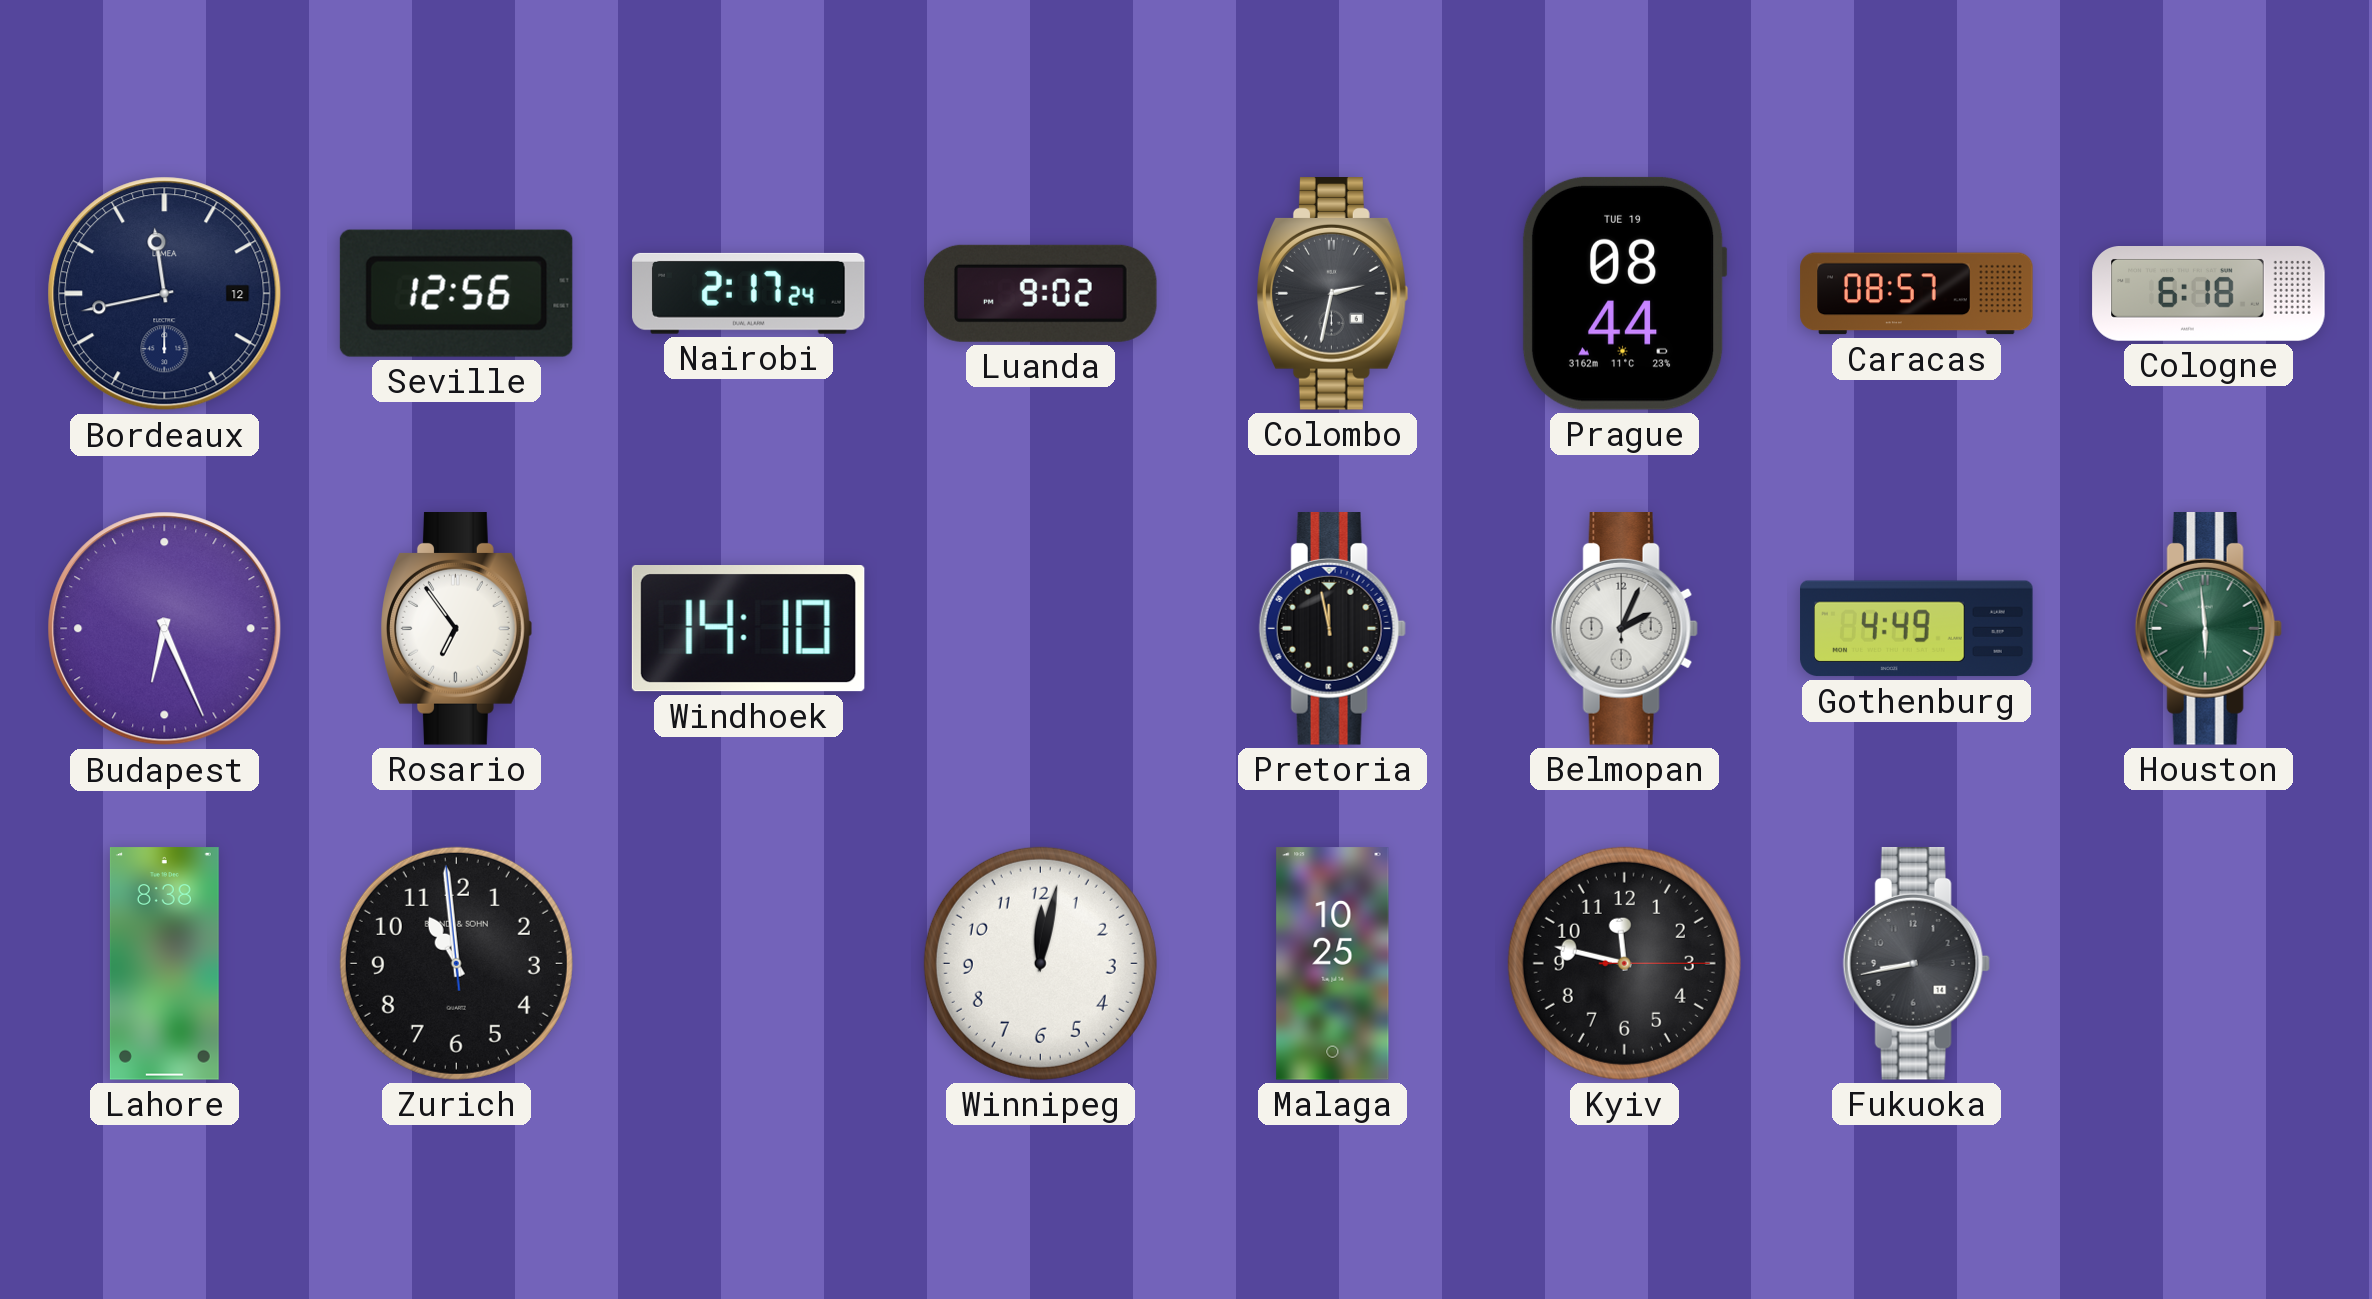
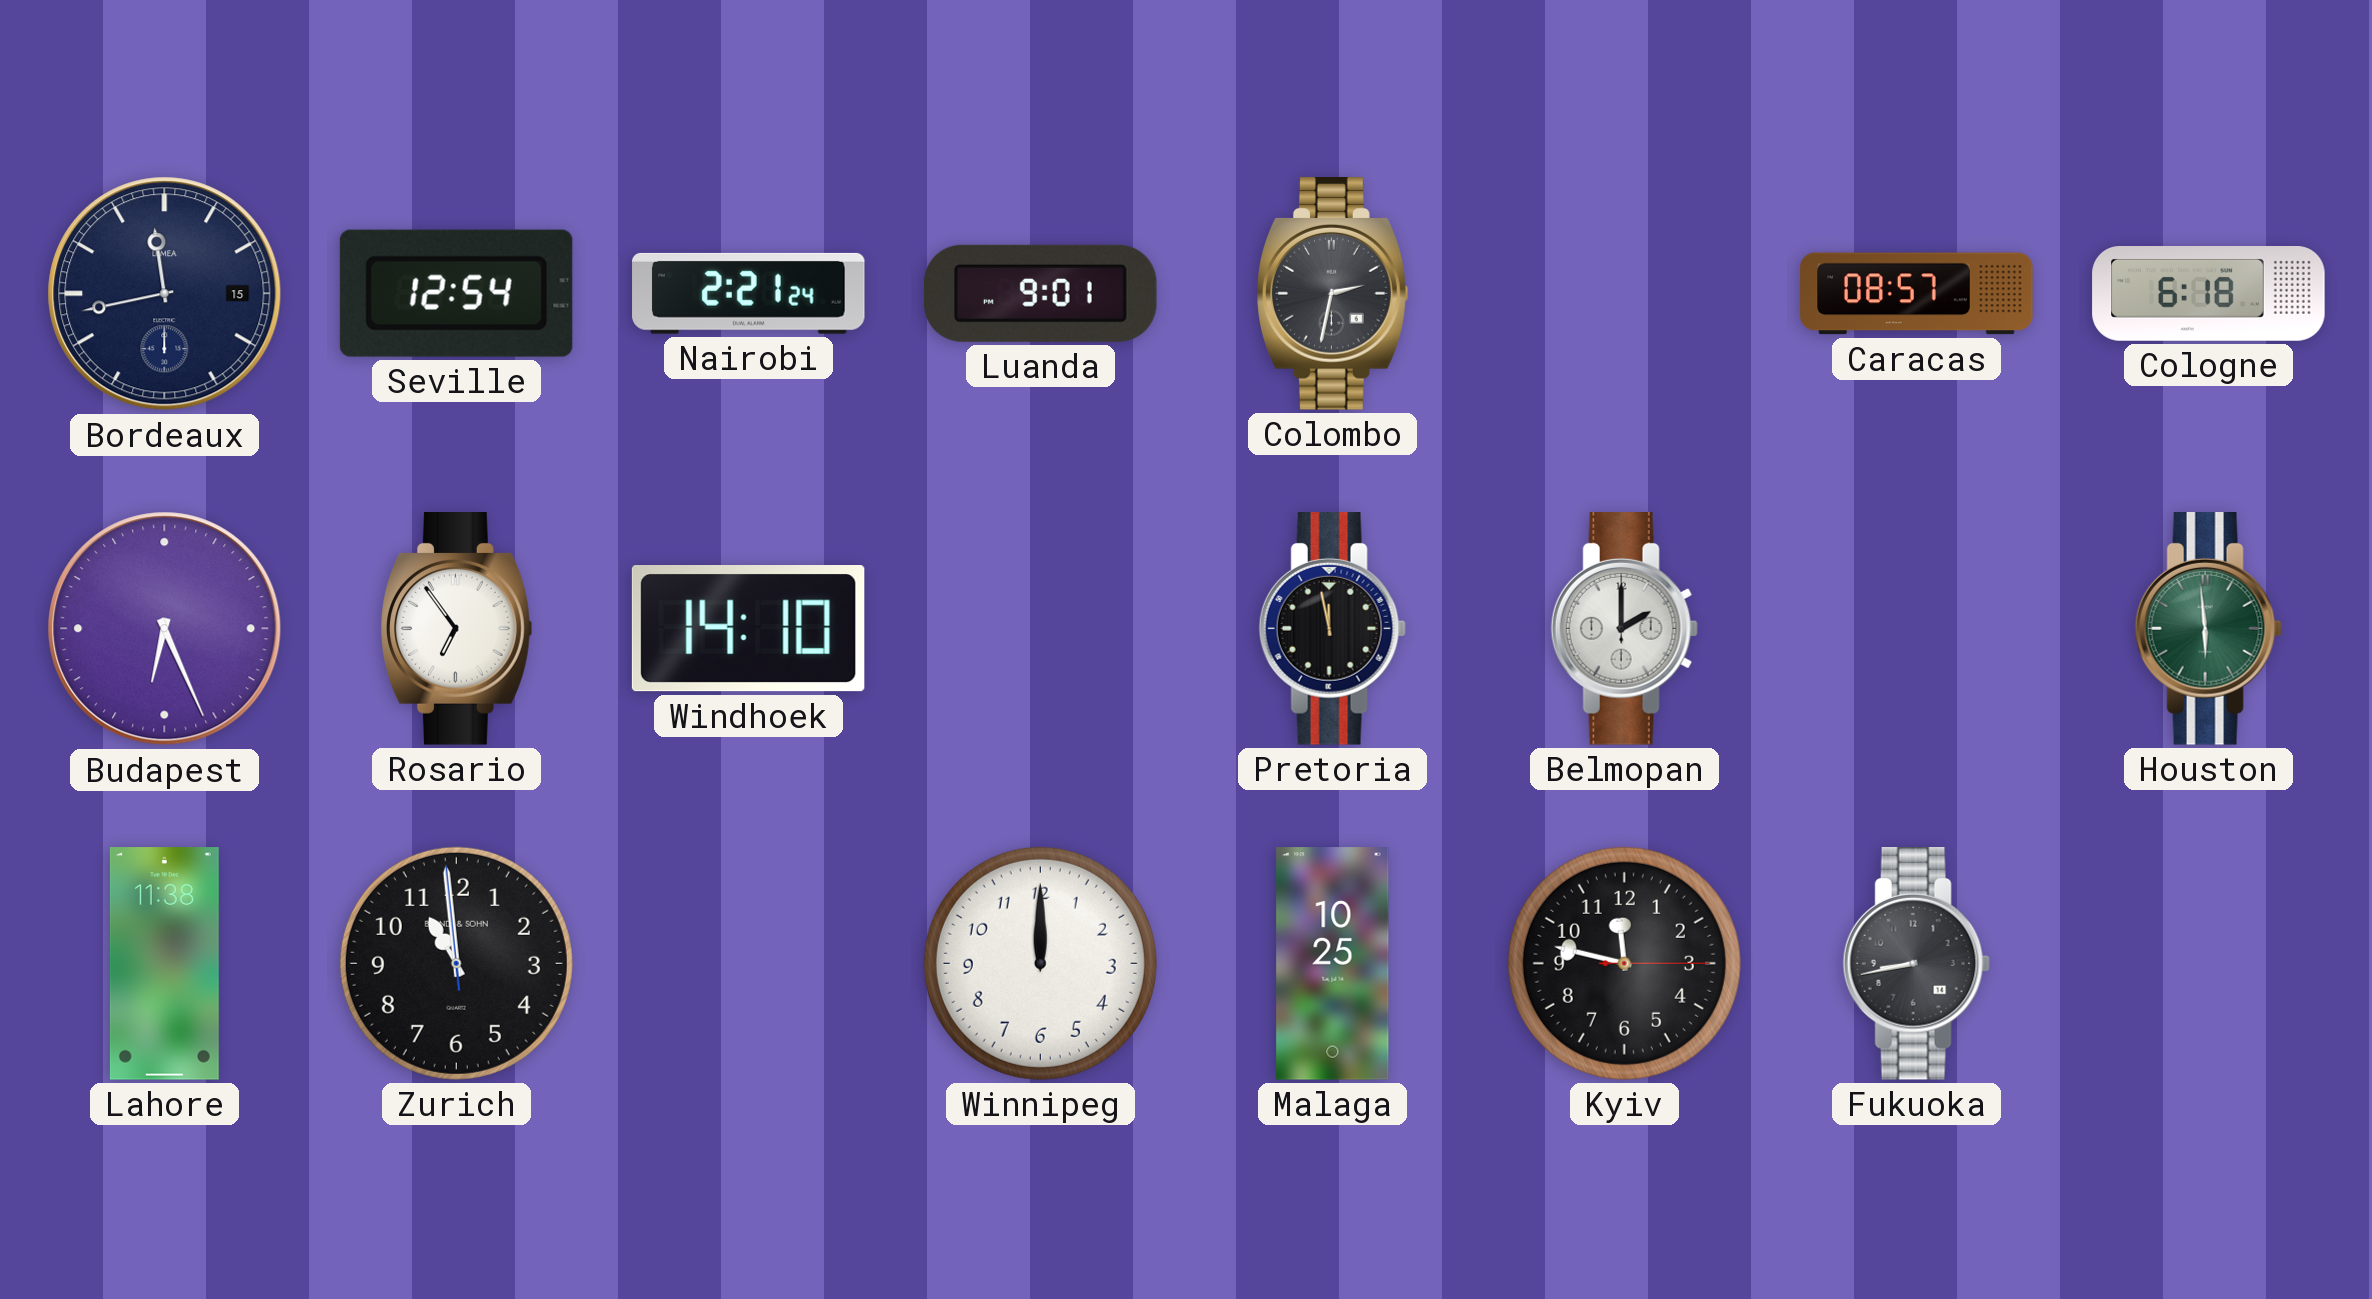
Bordeaux date: 12 -> 15
Seville: 12:56 -> 12:54
Nairobi: 2:17 -> 2:21
Luanda: 9:02 -> 9:01
Prague: 08:44 -> none
Belmopan: 2:04 -> 2:00
Gothenburg: 4:49 -> none
Lahore: 8:38 -> 11:38
Winnipeg: 12:02 -> 12:00
